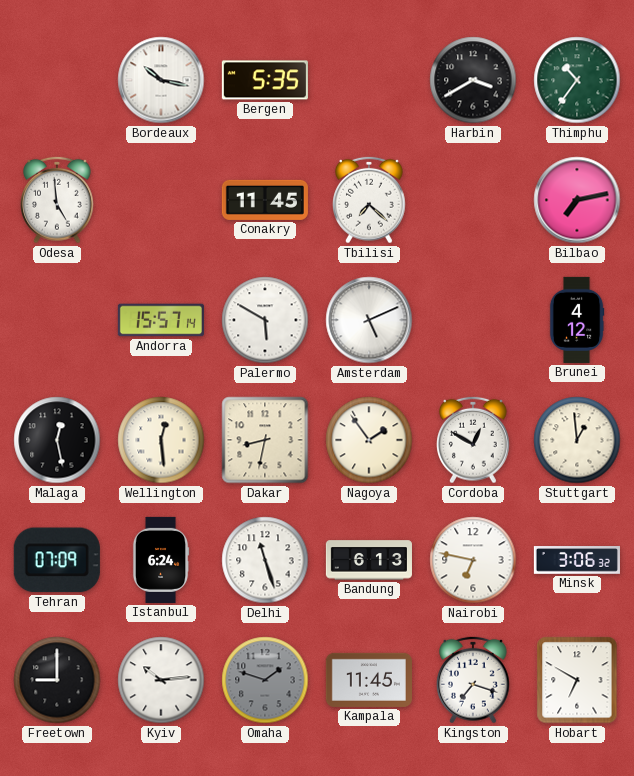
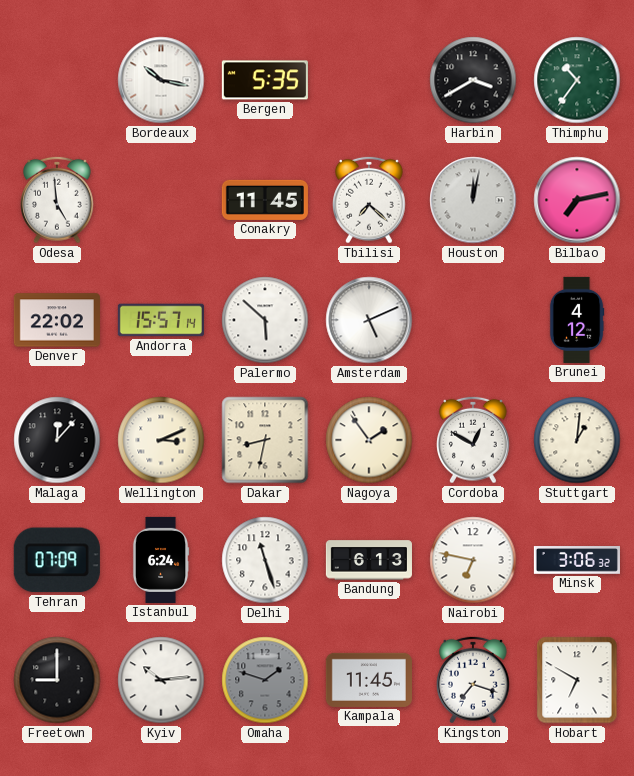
Houston: none -> 12:02
Denver: none -> 22:02
Palermo: 5:50 -> 5:52
Malaga: 12:28 -> 12:07
Wellington: 12:29 -> 3:11
Stuttgart: 12:59 -> 1:01
